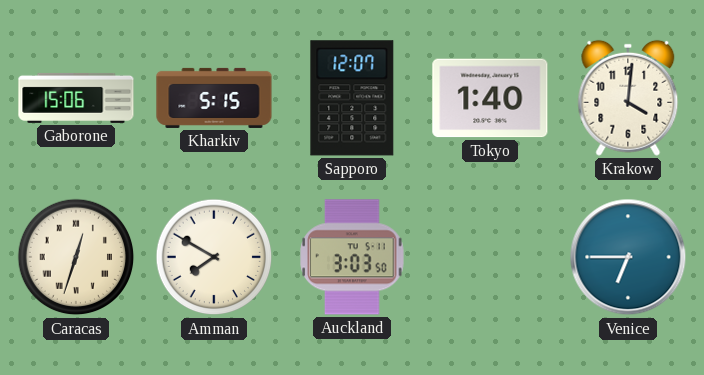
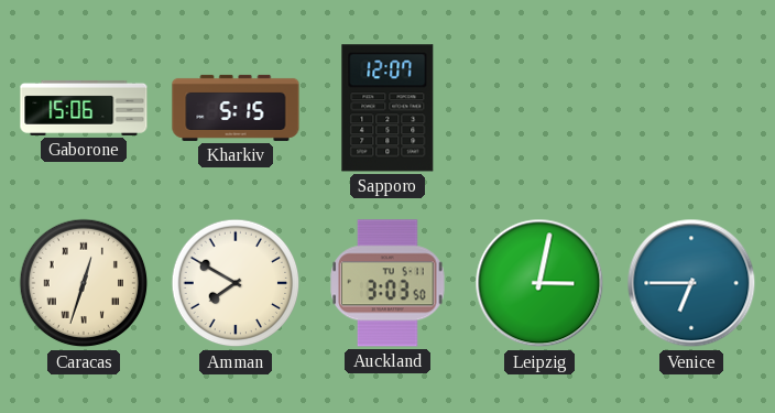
Tokyo: 1:40 -> none
Krakow: 4:01 -> none
Leipzig: none -> 3:02
